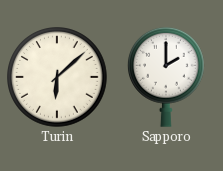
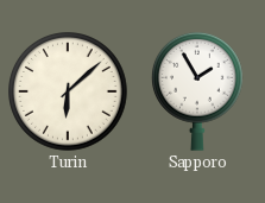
Sapporo: 2:00 -> 1:55
